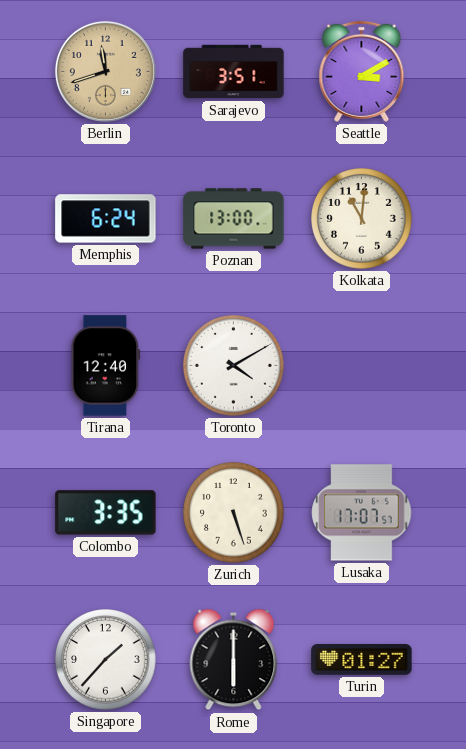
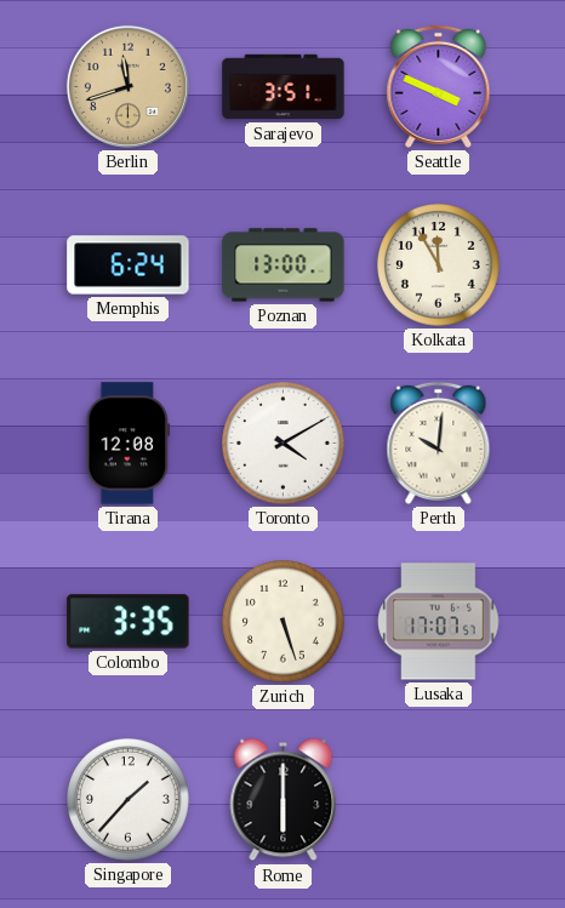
Seattle: 3:10 -> 3:49
Kolkata: 11:01 -> 11:55
Tirana: 12:40 -> 12:08
Perth: none -> 10:01
Turin: 01:27 -> none
